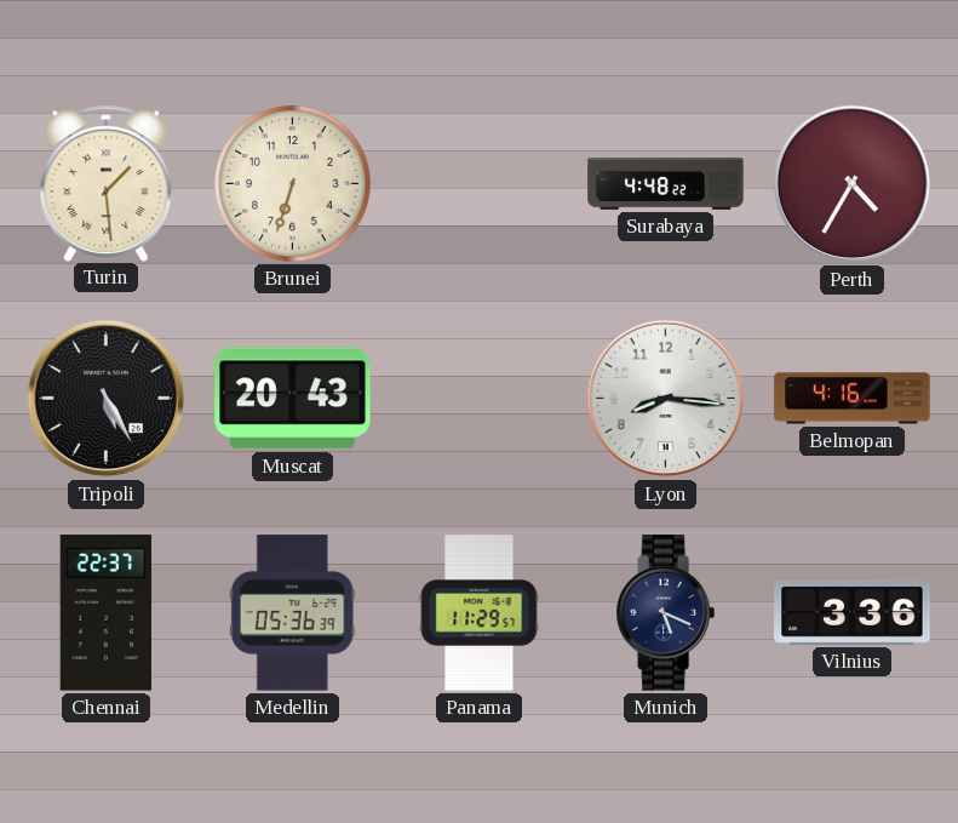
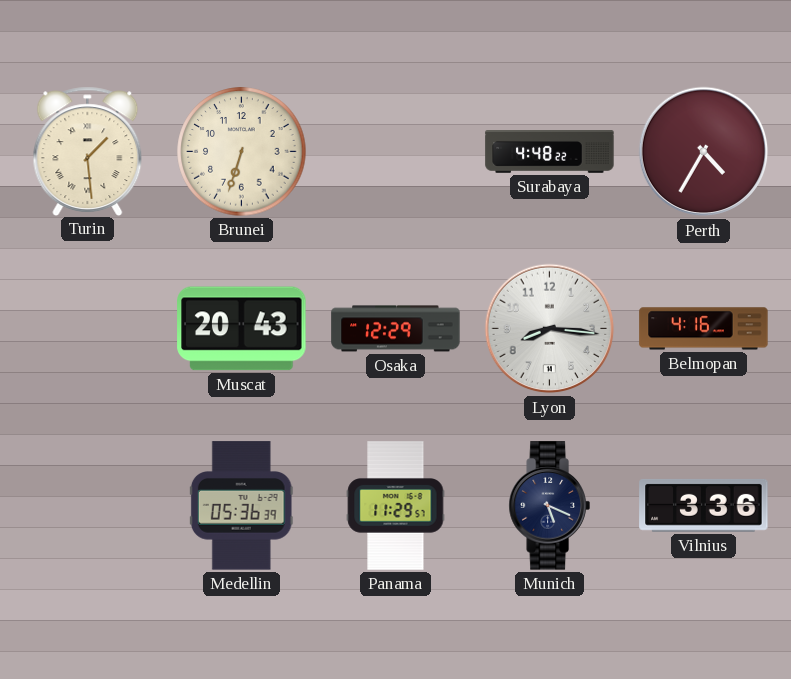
Tripoli: 5:25 -> none
Osaka: none -> 12:29
Chennai: 22:37 -> none
